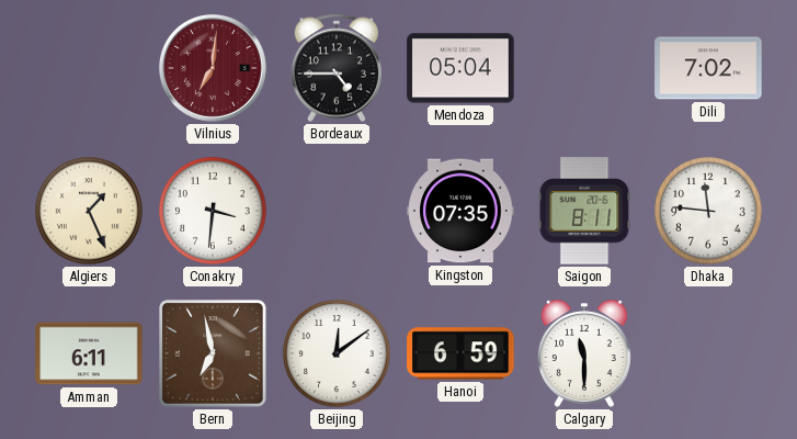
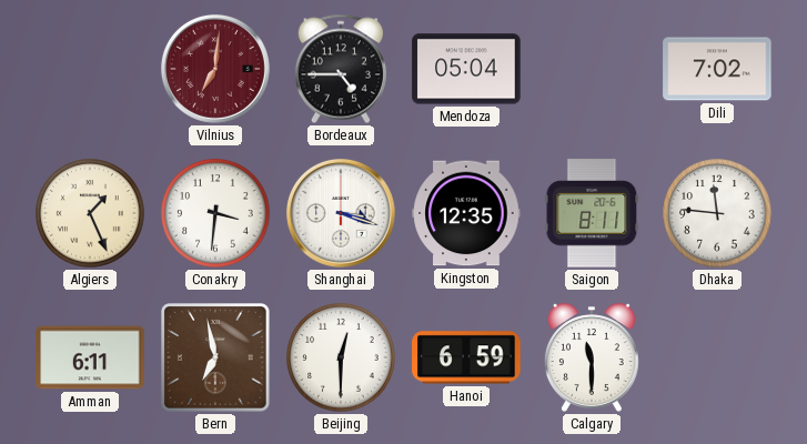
Shanghai: none -> 3:18
Kingston: 07:35 -> 12:35
Beijing: 12:09 -> 12:30
